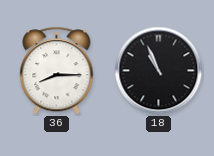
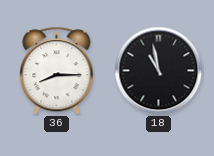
18: 10:56 -> 10:58
